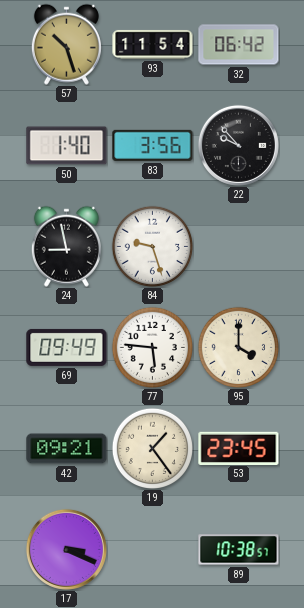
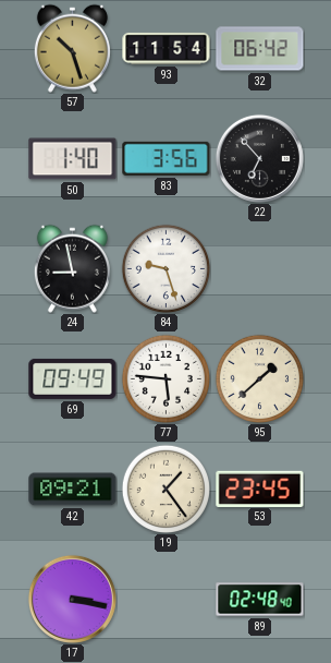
22: 9:53 -> 6:53
95: 4:00 -> 1:38
17: 3:19 -> 3:17
89: 10:38 -> 02:48
